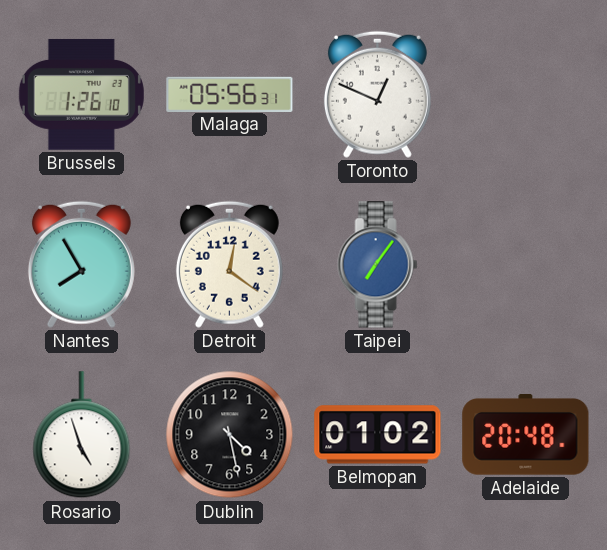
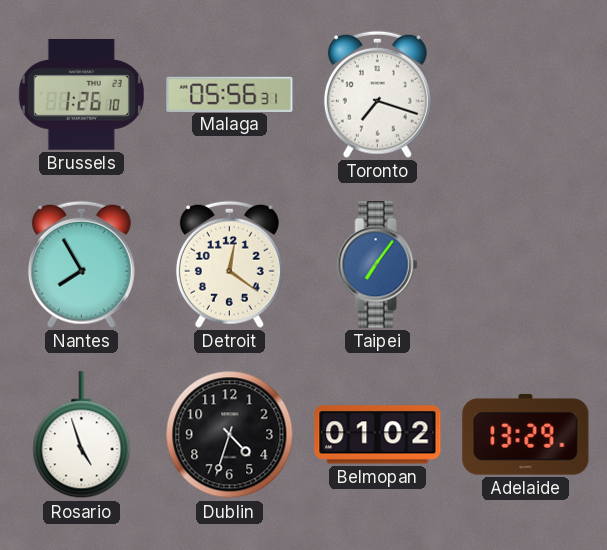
Toronto: 12:49 -> 7:18
Dublin: 4:28 -> 4:33
Adelaide: 20:48 -> 13:29
